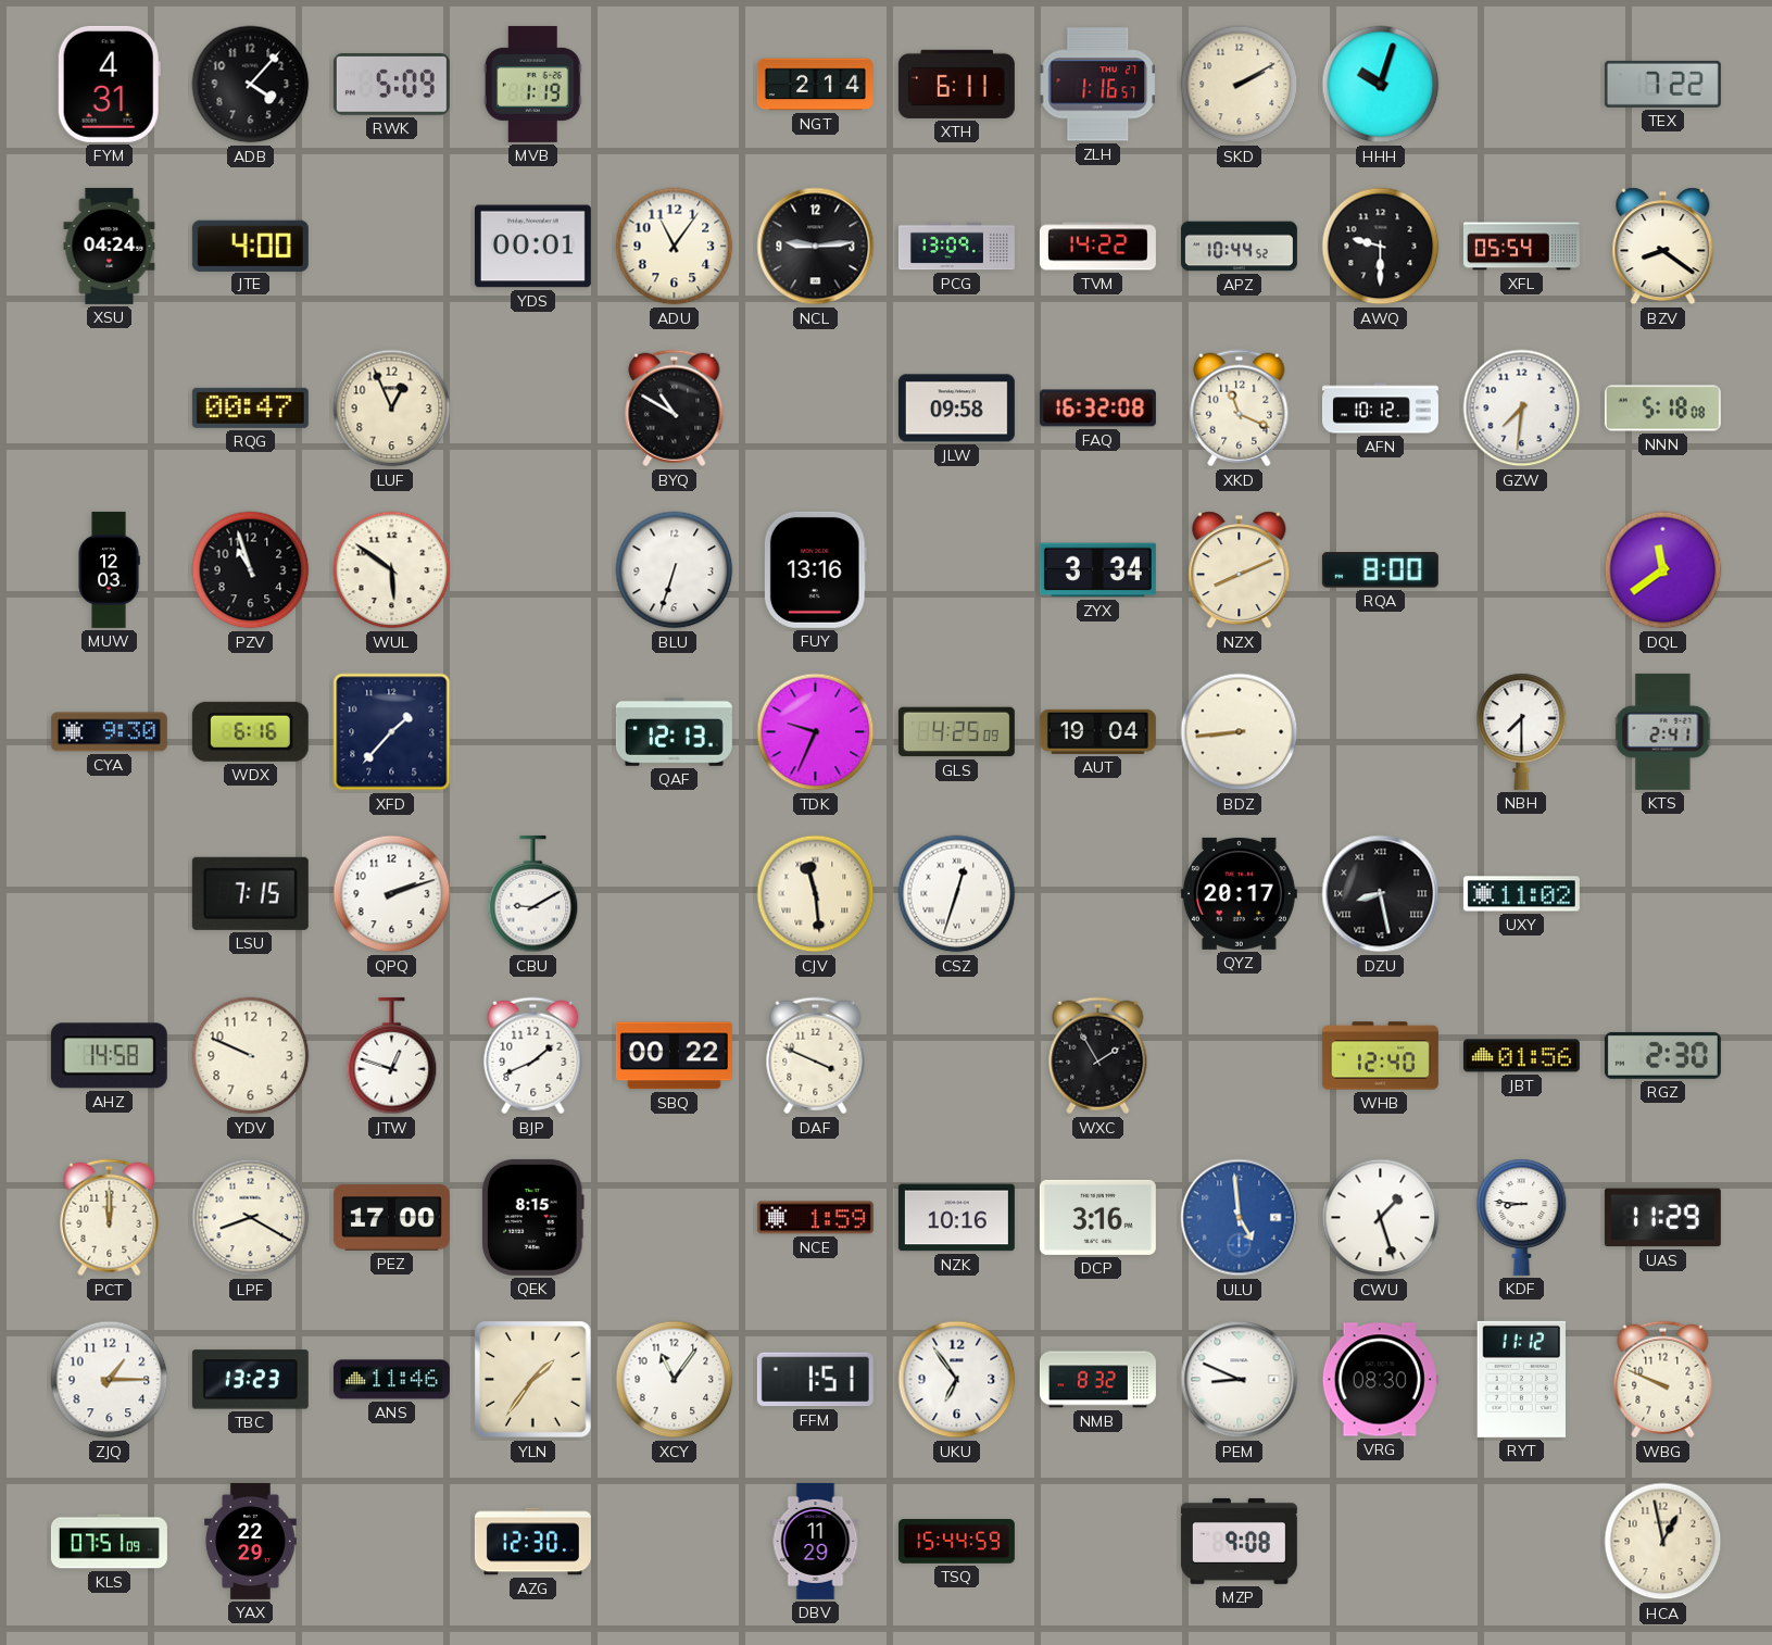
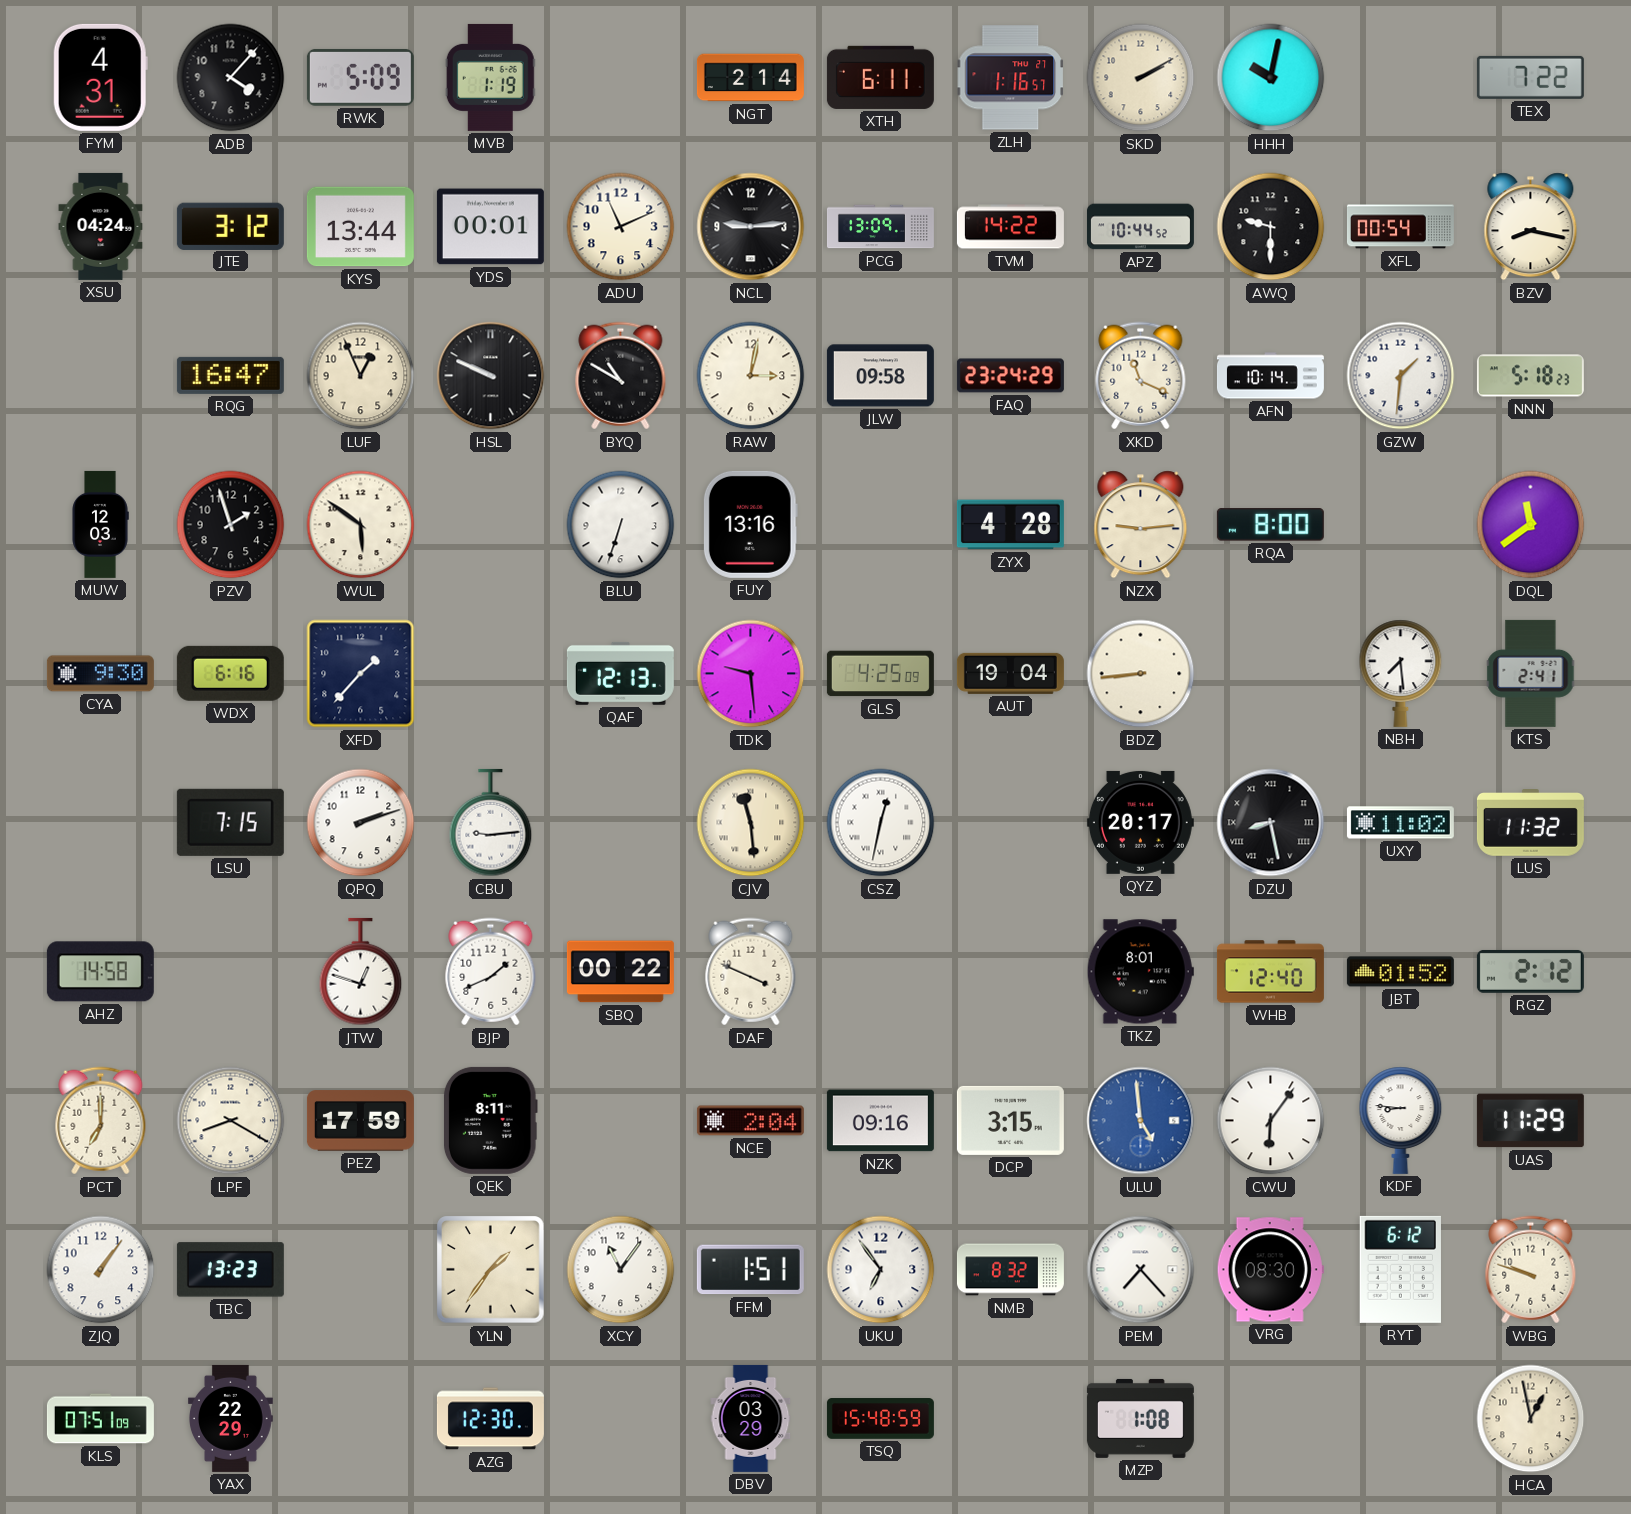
HHH: 10:03 -> 10:02
JTE: 4:00 -> 3:12
KYS: none -> 13:44
ADU: 11:06 -> 11:11
XFL: 05:54 -> 00:54
BZV: 8:21 -> 8:17
RQG: 00:47 -> 16:47
HSL: none -> 9:49
RAW: none -> 3:02
FAQ: 16:32 -> 23:24
AFN: 10:12 -> 10:14
GZW: 7:31 -> 1:31
NNN: 5:18:08 -> 5:18:23
PZV: 10:57 -> 1:57
ZYX: 3:34 -> 4:28
NZX: 8:11 -> 9:14
TDK: 9:34 -> 9:29
NBH: 7:30 -> 7:29
CBU: 9:10 -> 9:14
CSZ: 12:33 -> 12:32
LUS: none -> 11:32
YDV: 9:49 -> none
WXC: 1:55 -> none
TKZ: none -> 8:01
JBT: 01:56 -> 01:52
RGZ: 2:30 -> 2:12
PCT: 12:00 -> 7:00
PEZ: 17:00 -> 17:59
QEK: 8:15 -> 8:11
NCE: 1:59 -> 2:04
NZK: 10:16 -> 09:16
DCP: 3:16 -> 3:15
CWU: 1:27 -> 6:06
ZJQ: 1:15 -> 1:06
ANS: 11:46 -> none
PEM: 8:49 -> 7:23
RYT: 11:12 -> 6:12
WBG: 9:49 -> 9:48
DBV: 11:29 -> 03:29
TSQ: 15:44 -> 15:48
MZP: 9:08 -> 1:08
